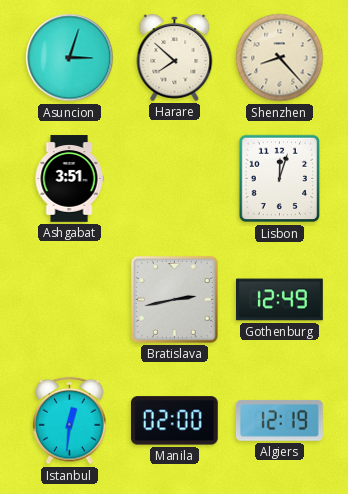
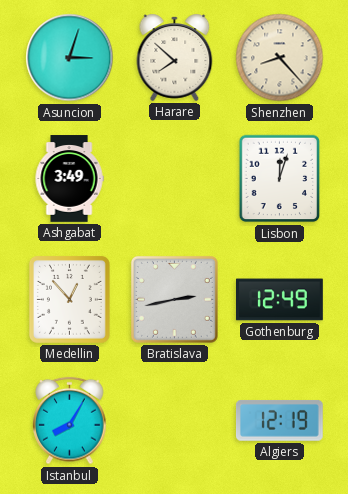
Ashgabat: 3:51 -> 3:49
Medellin: none -> 12:53
Istanbul: 12:31 -> 8:05
Manila: 02:00 -> none
